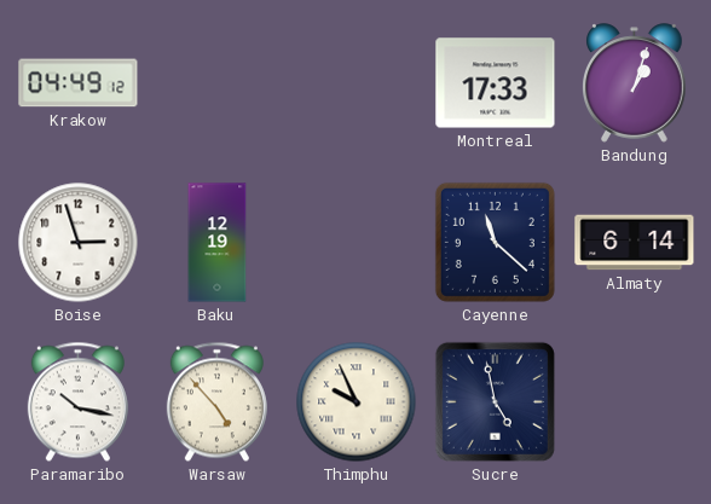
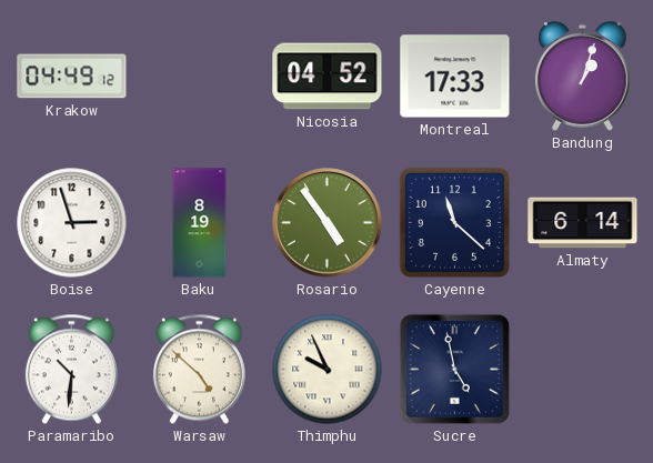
Nicosia: none -> 04:52
Baku: 12:19 -> 8:19
Rosario: none -> 4:54
Paramaribo: 10:17 -> 10:31
Warsaw: 4:53 -> 4:52
